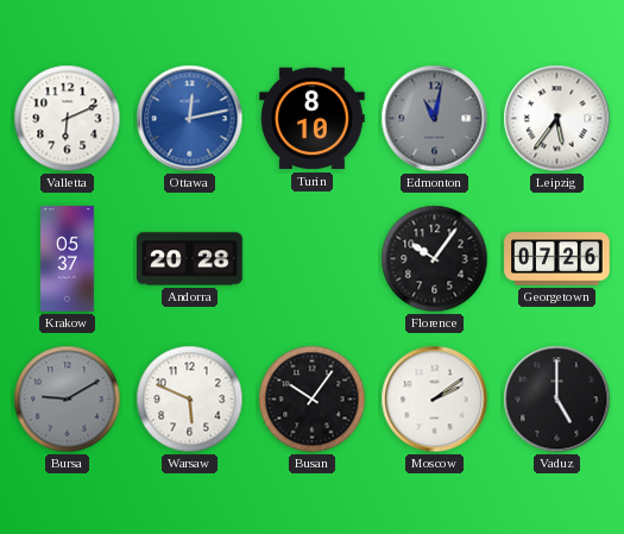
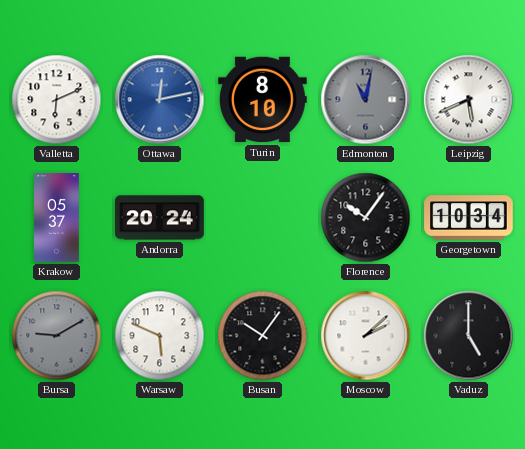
Leipzig: 5:36 -> 5:41
Andorra: 20:28 -> 20:24
Georgetown: 07:26 -> 10:34
Moscow: 2:09 -> 2:08
